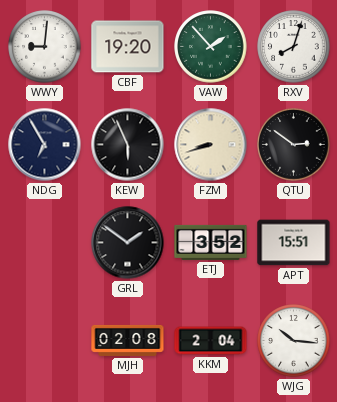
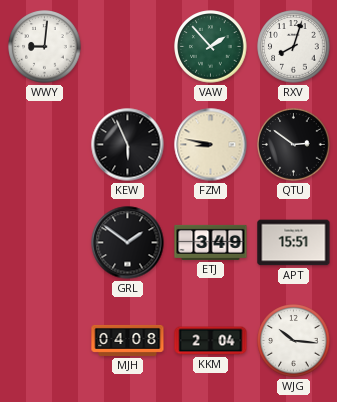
CBF: 19:20 -> none
NDG: 6:55 -> none
FZM: 8:42 -> 8:47
ETJ: 3:52 -> 3:49
MJH: 02:08 -> 04:08
